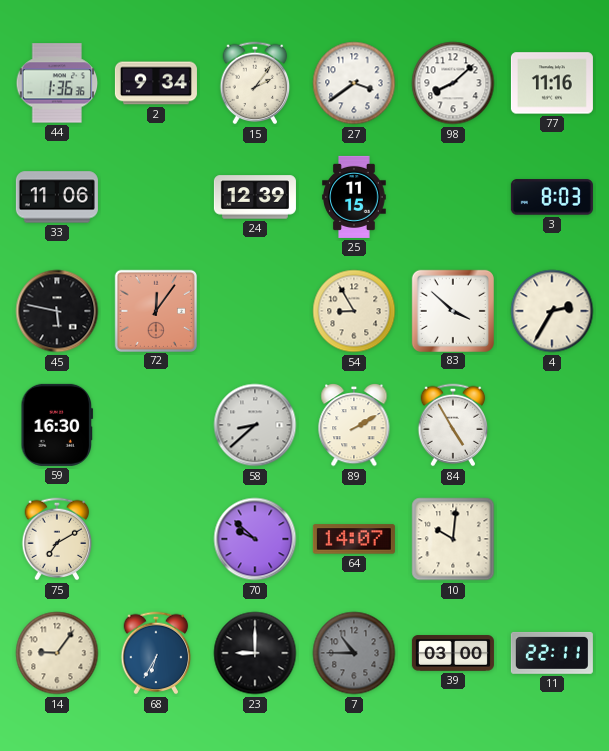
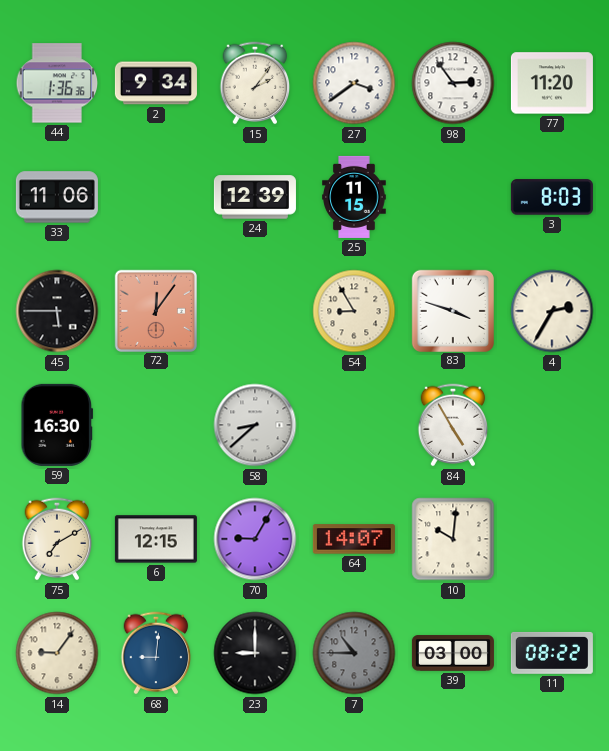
98: 8:08 -> 2:54
77: 11:16 -> 11:20
45: 5:47 -> 5:45
83: 3:52 -> 3:48
89: 2:10 -> none
6: none -> 12:15
70: 9:52 -> 9:05
68: 6:35 -> 9:01
11: 22:11 -> 08:22
